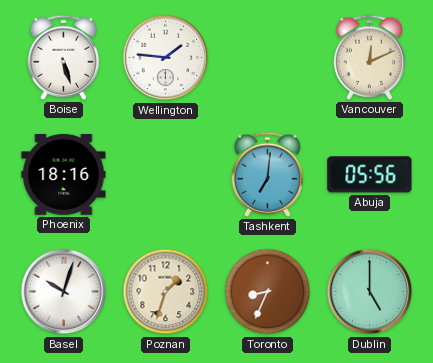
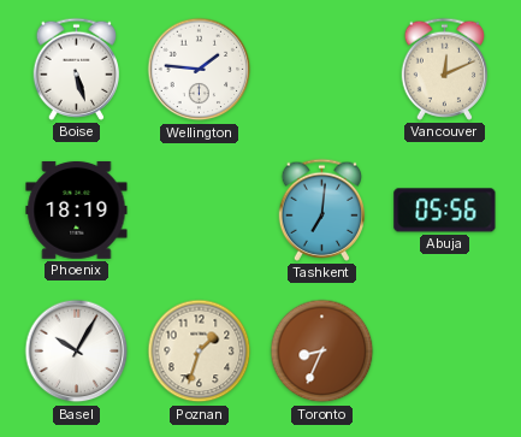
Phoenix: 18:16 -> 18:19
Basel: 10:03 -> 10:05
Dublin: 5:00 -> none
